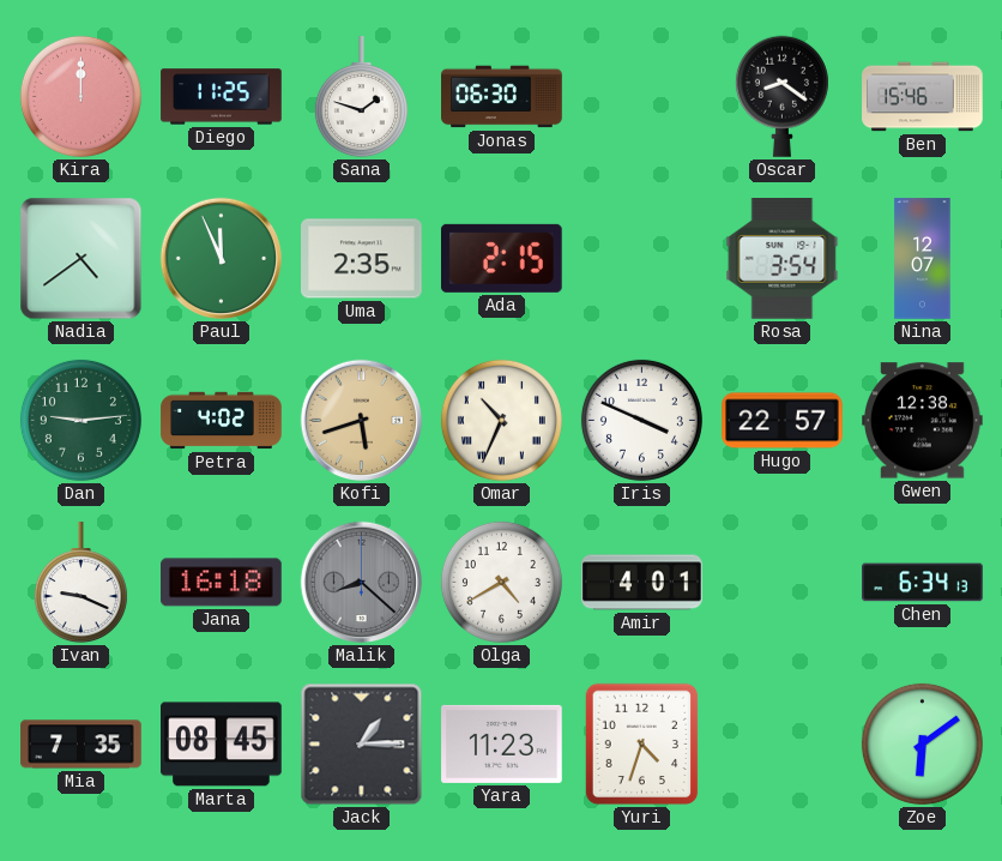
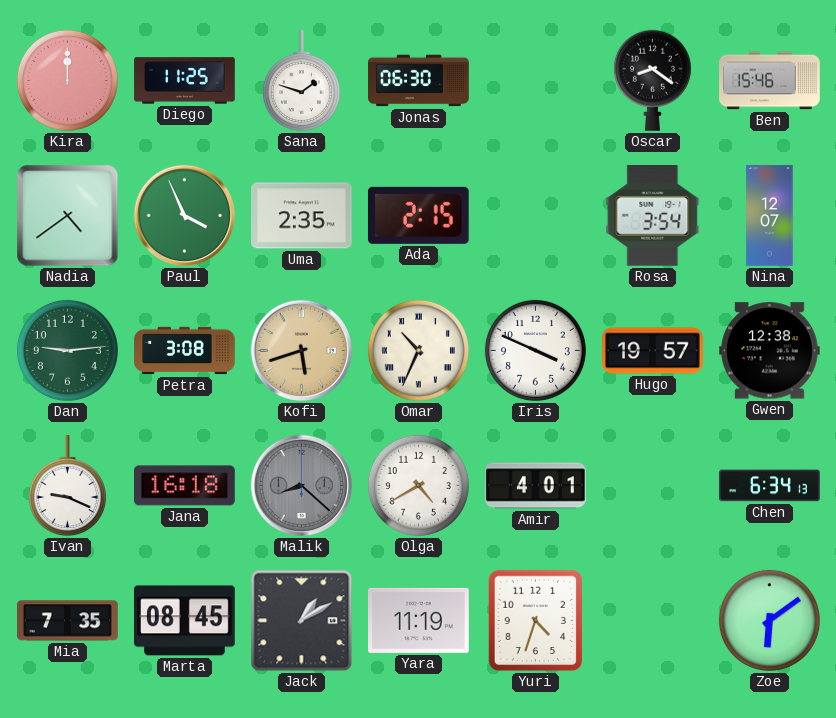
Paul: 11:56 -> 3:56
Petra: 4:02 -> 3:08
Hugo: 22:57 -> 19:57
Jack: 1:15 -> 1:10
Yara: 11:23 -> 11:19
